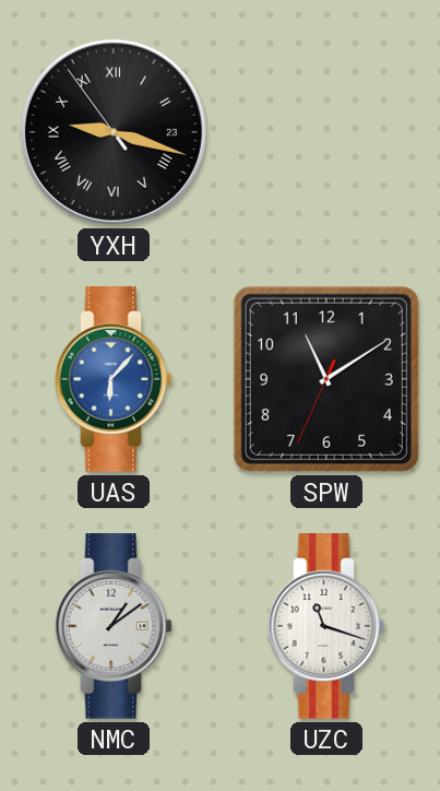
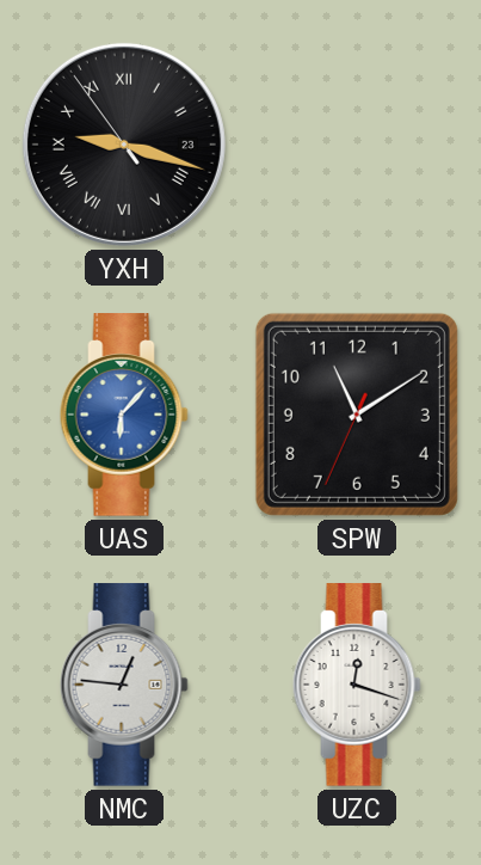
NMC: 1:09 -> 12:46
UZC: 11:18 -> 12:18
